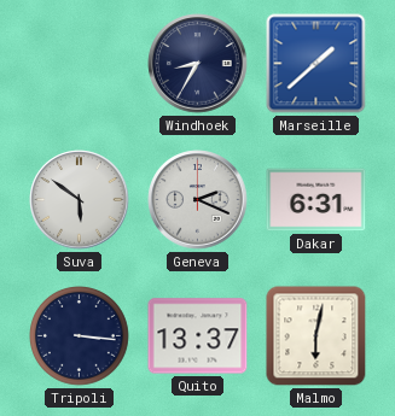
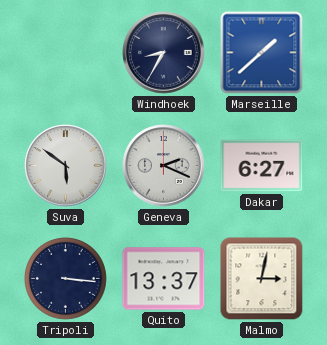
Dakar: 6:31 -> 6:27
Malmo: 6:02 -> 3:02
